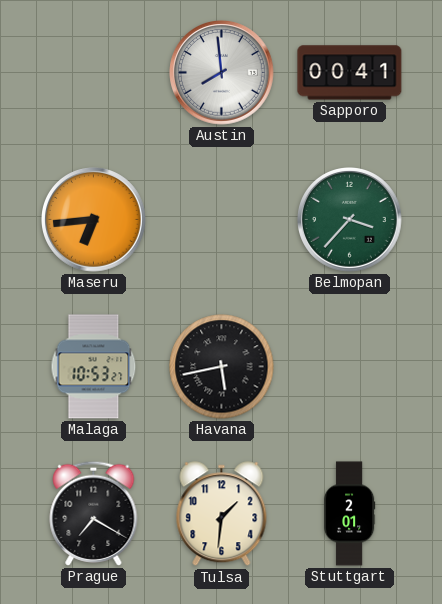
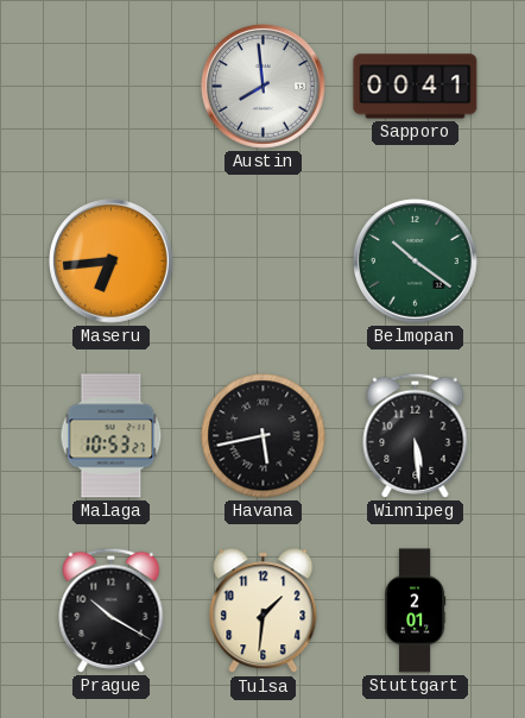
Belmopan: 3:37 -> 10:21
Winnipeg: none -> 5:29
Prague: 7:20 -> 10:20
